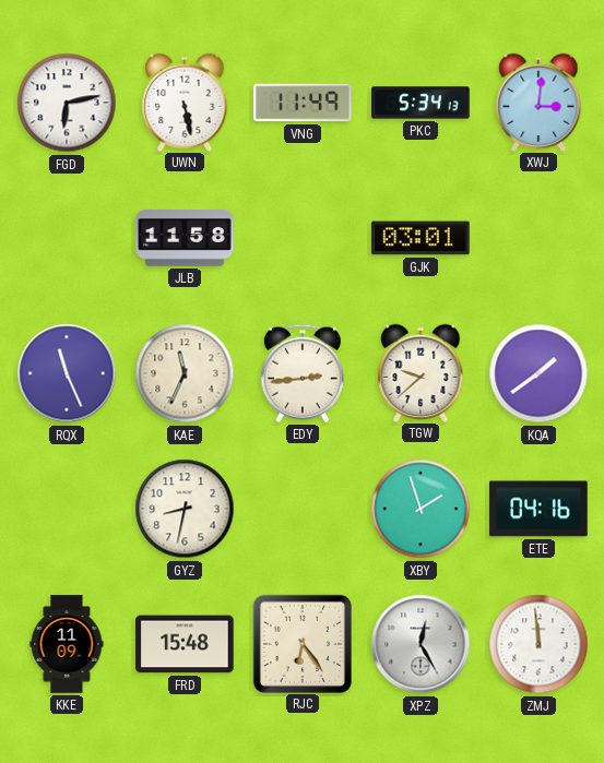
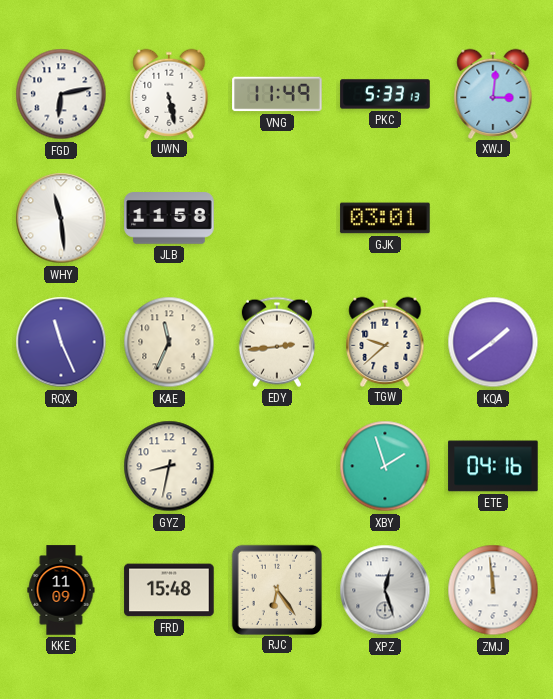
PKC: 5:34 -> 5:33
WHY: none -> 11:29
XPZ: 12:25 -> 12:27
